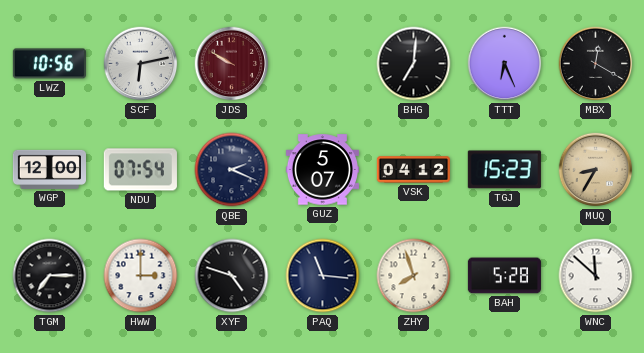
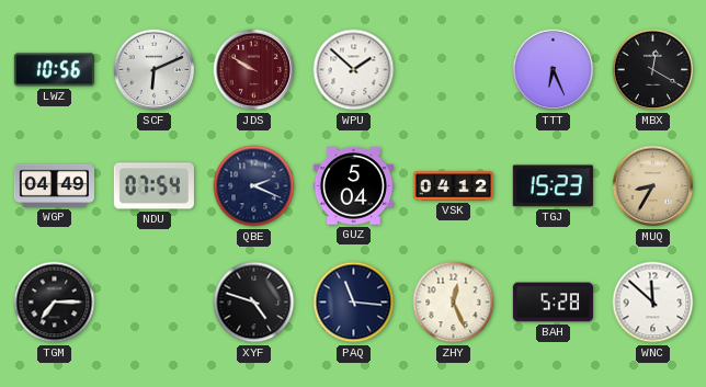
SCF: 6:13 -> 6:11
WPU: none -> 1:52
BHG: 7:01 -> none
WGP: 12:00 -> 04:49
GUZ: 5:07 -> 5:04
HWW: 3:00 -> none
ZHY: 7:57 -> 12:26
